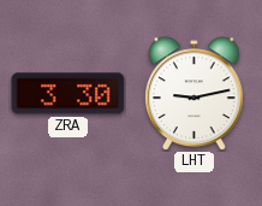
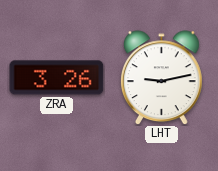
ZRA: 3:30 -> 3:26
